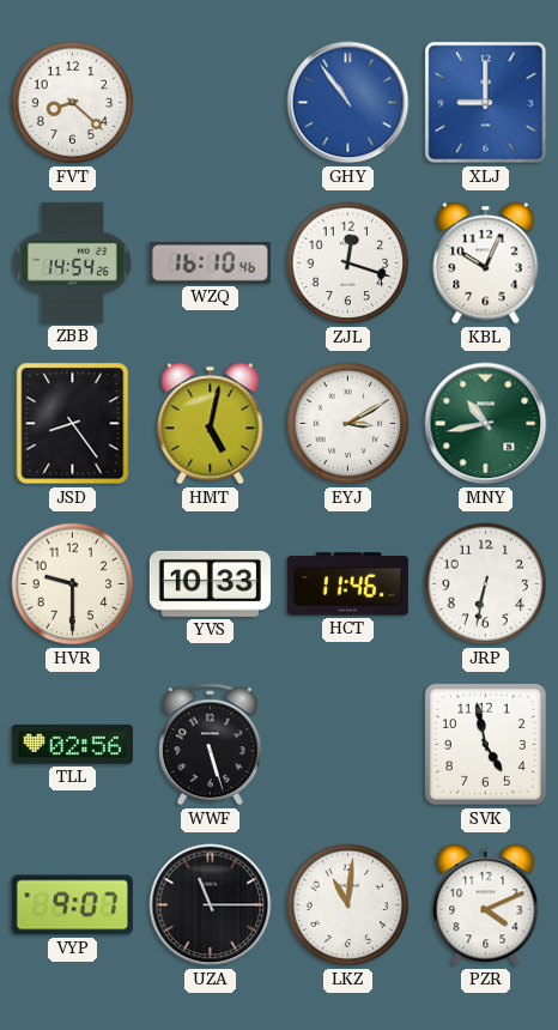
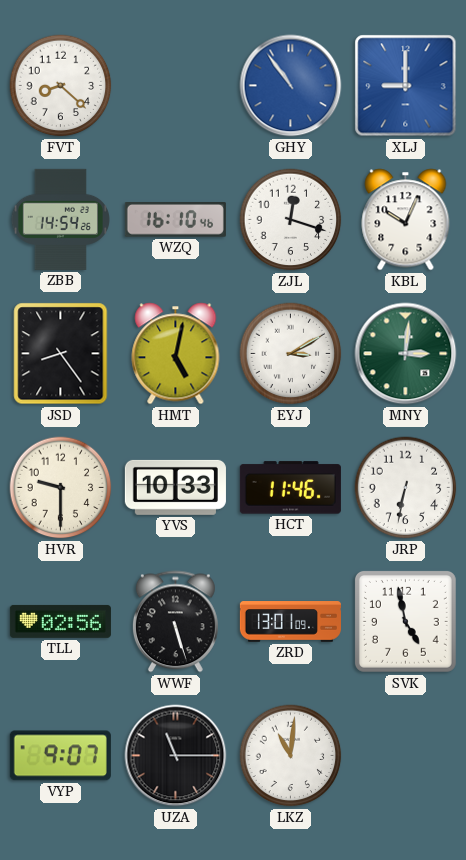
MNY: 10:43 -> 3:01
ZRD: none -> 13:01
PZR: 4:11 -> none
